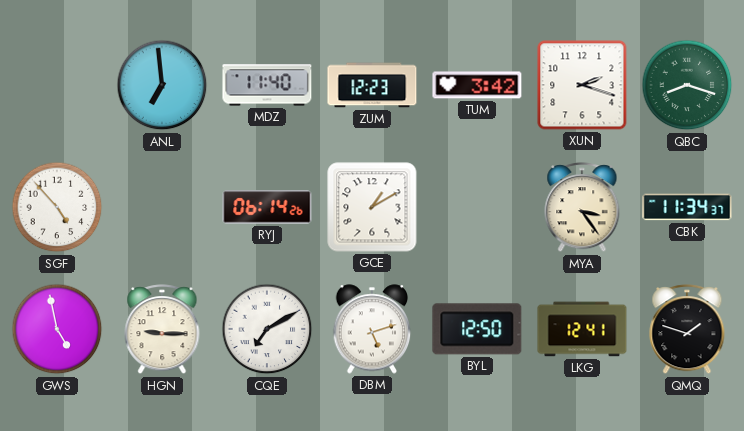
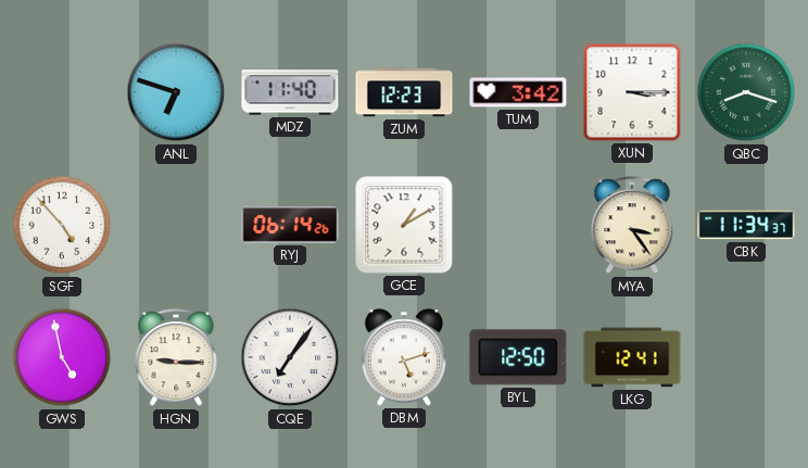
ANL: 6:59 -> 6:48
XUN: 2:18 -> 3:15
CQE: 7:10 -> 7:06
QMQ: 1:48 -> none
